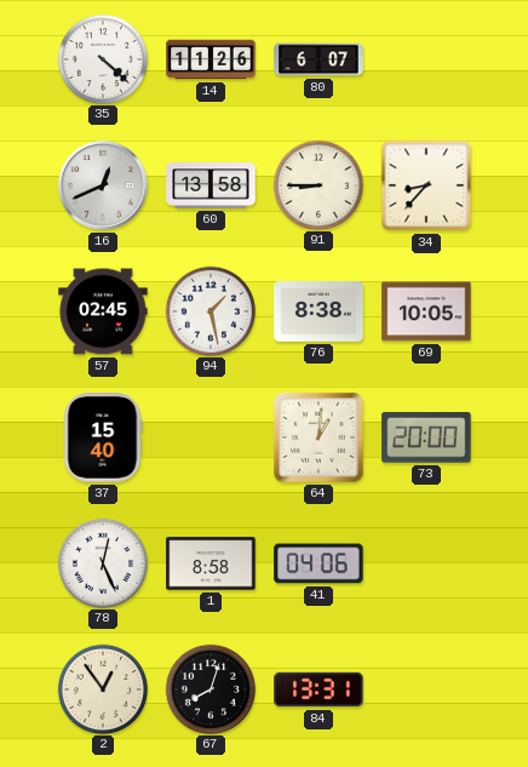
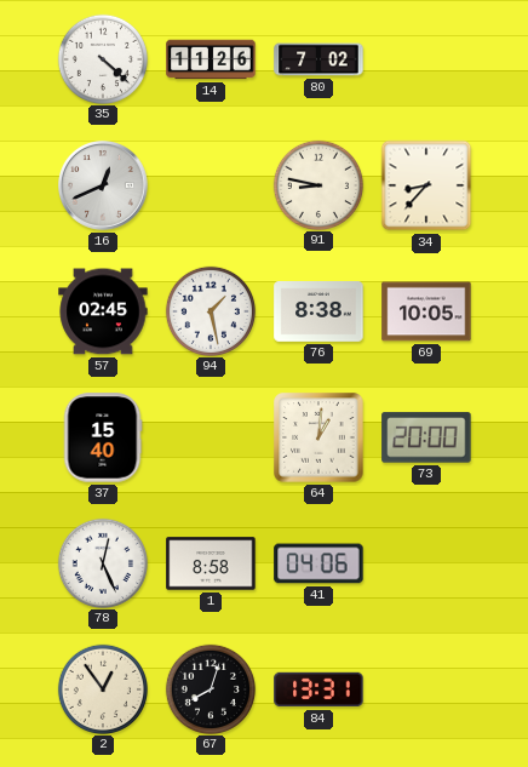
80: 6:07 -> 7:02
60: 13:58 -> none
91: 8:45 -> 8:47
